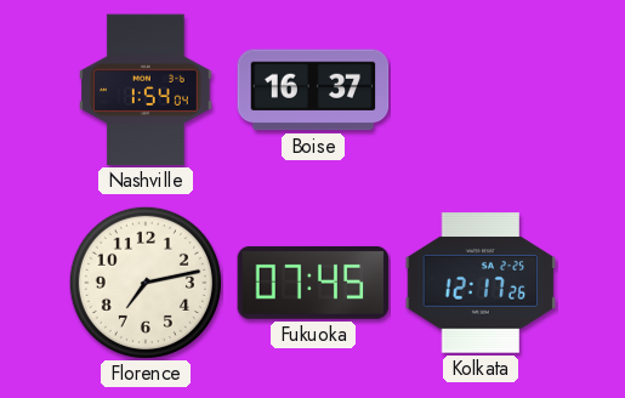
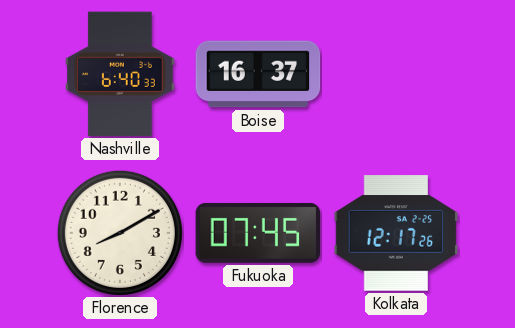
Nashville: 1:54 -> 6:40
Florence: 7:13 -> 8:10
